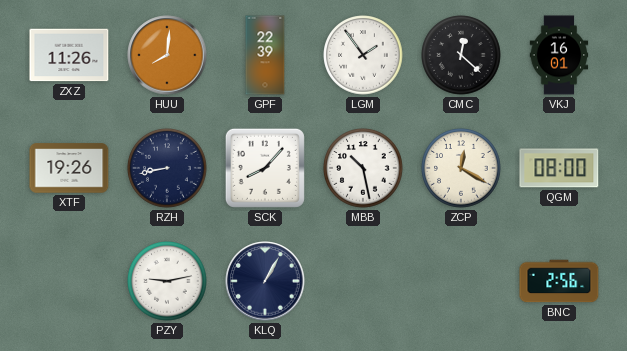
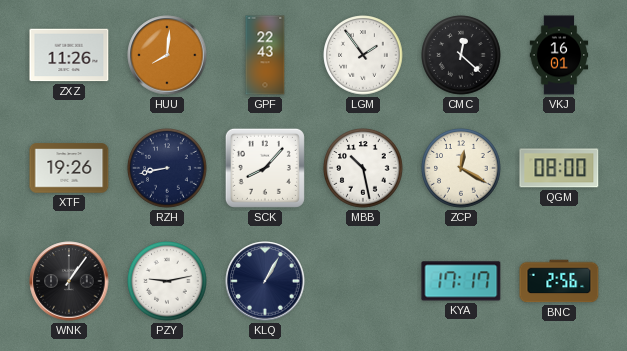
GPF: 22:39 -> 22:43
WNK: none -> 1:06
KYA: none -> 17:17
